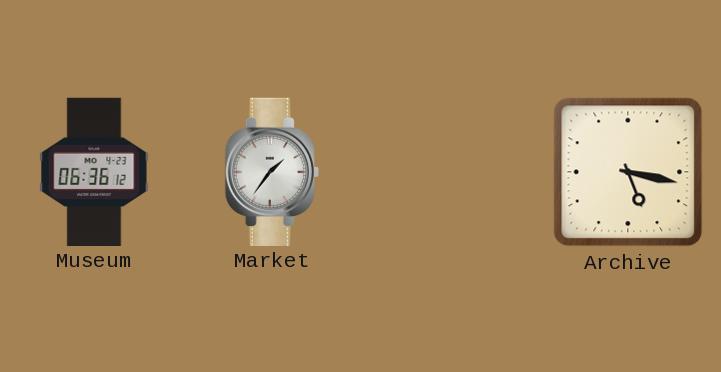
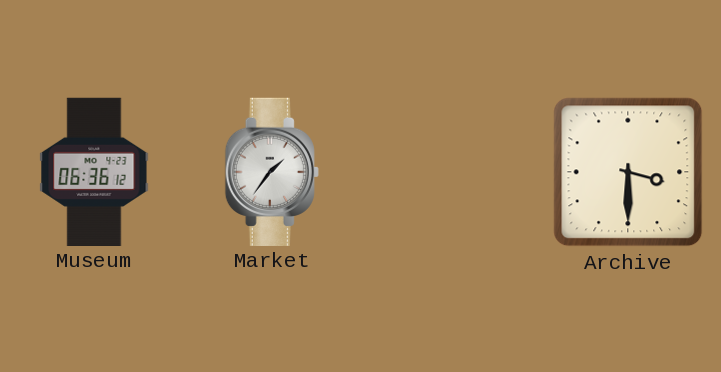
Archive: 5:17 -> 3:30
